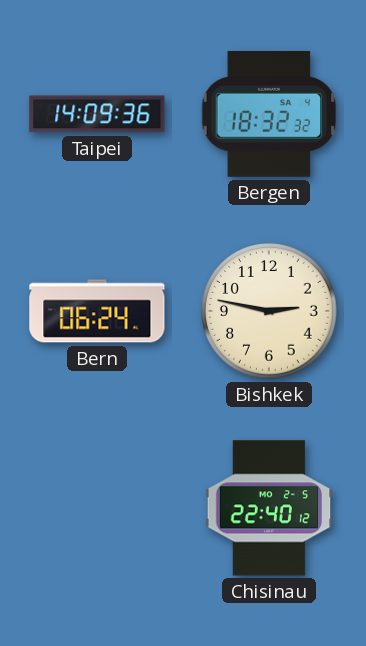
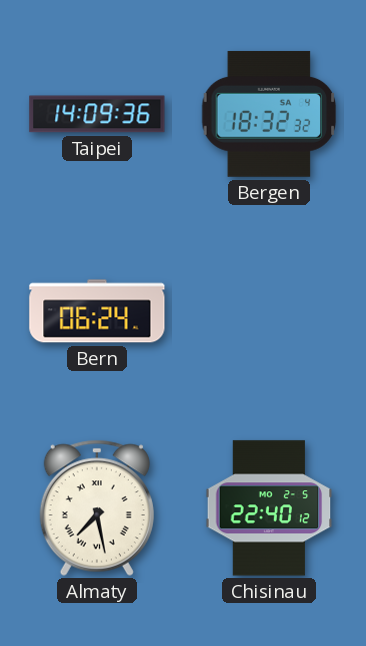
Bishkek: 2:47 -> none
Almaty: none -> 7:28
